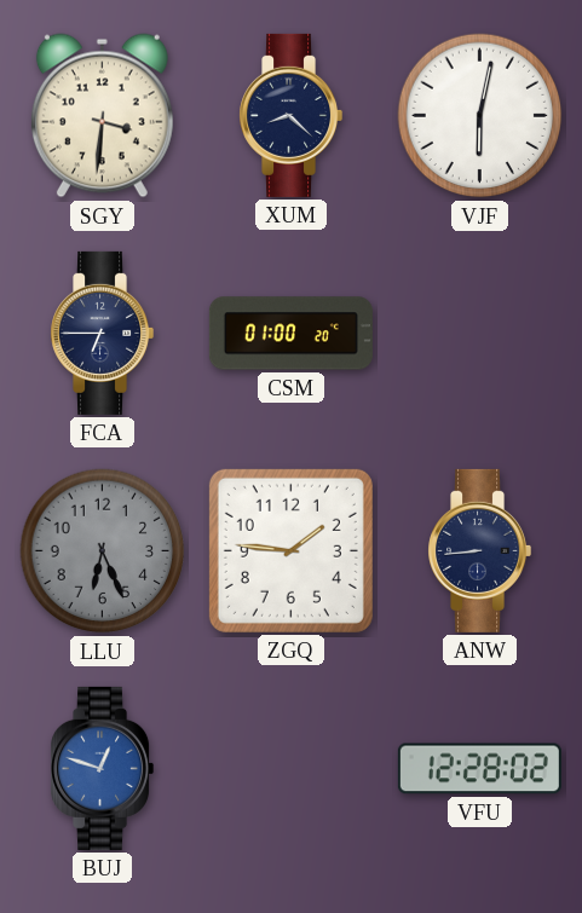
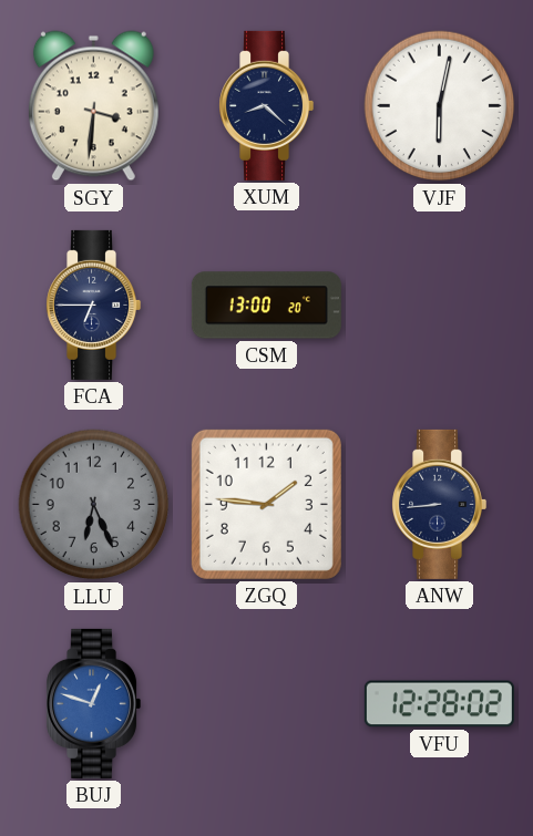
CSM: 01:00 -> 13:00
